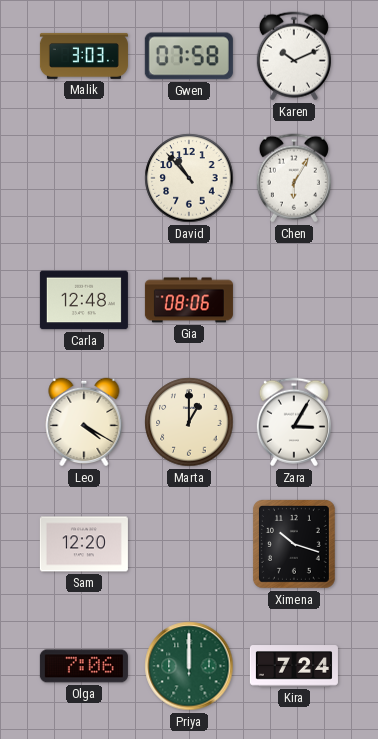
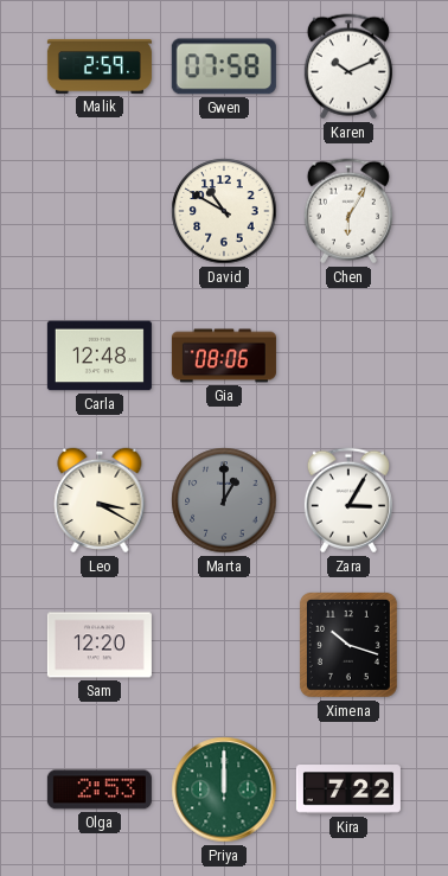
Malik: 3:03 -> 2:59
David: 10:53 -> 10:50
Leo: 4:20 -> 3:20
Marta dial: cream -> grey
Olga: 7:06 -> 2:53
Kira: 7:24 -> 7:22
